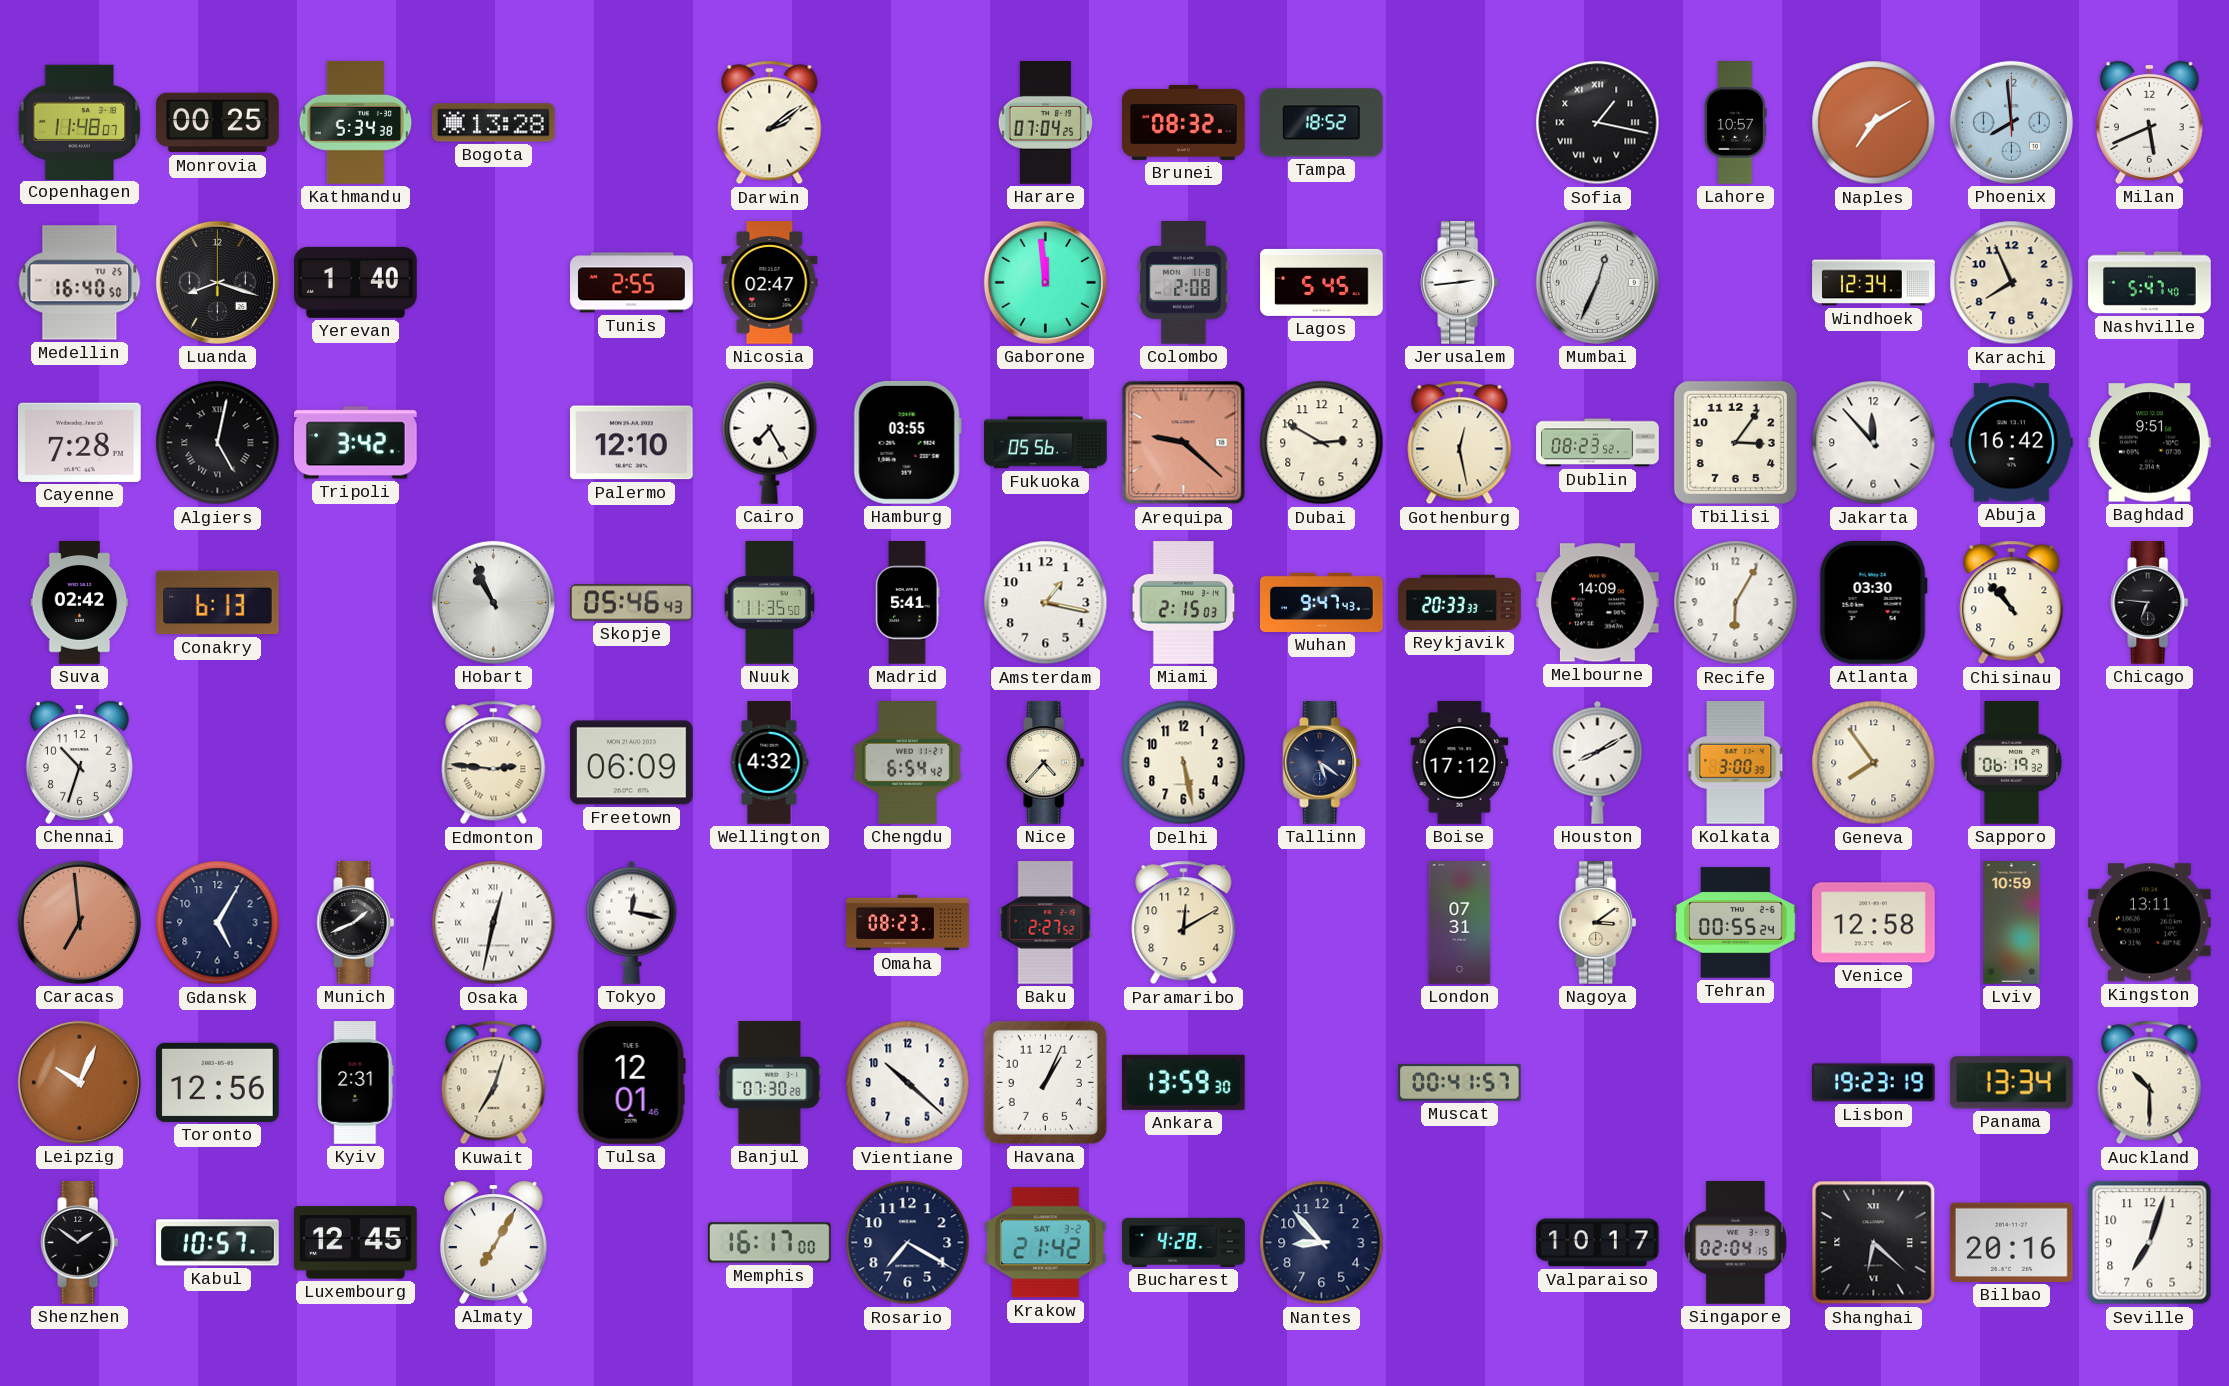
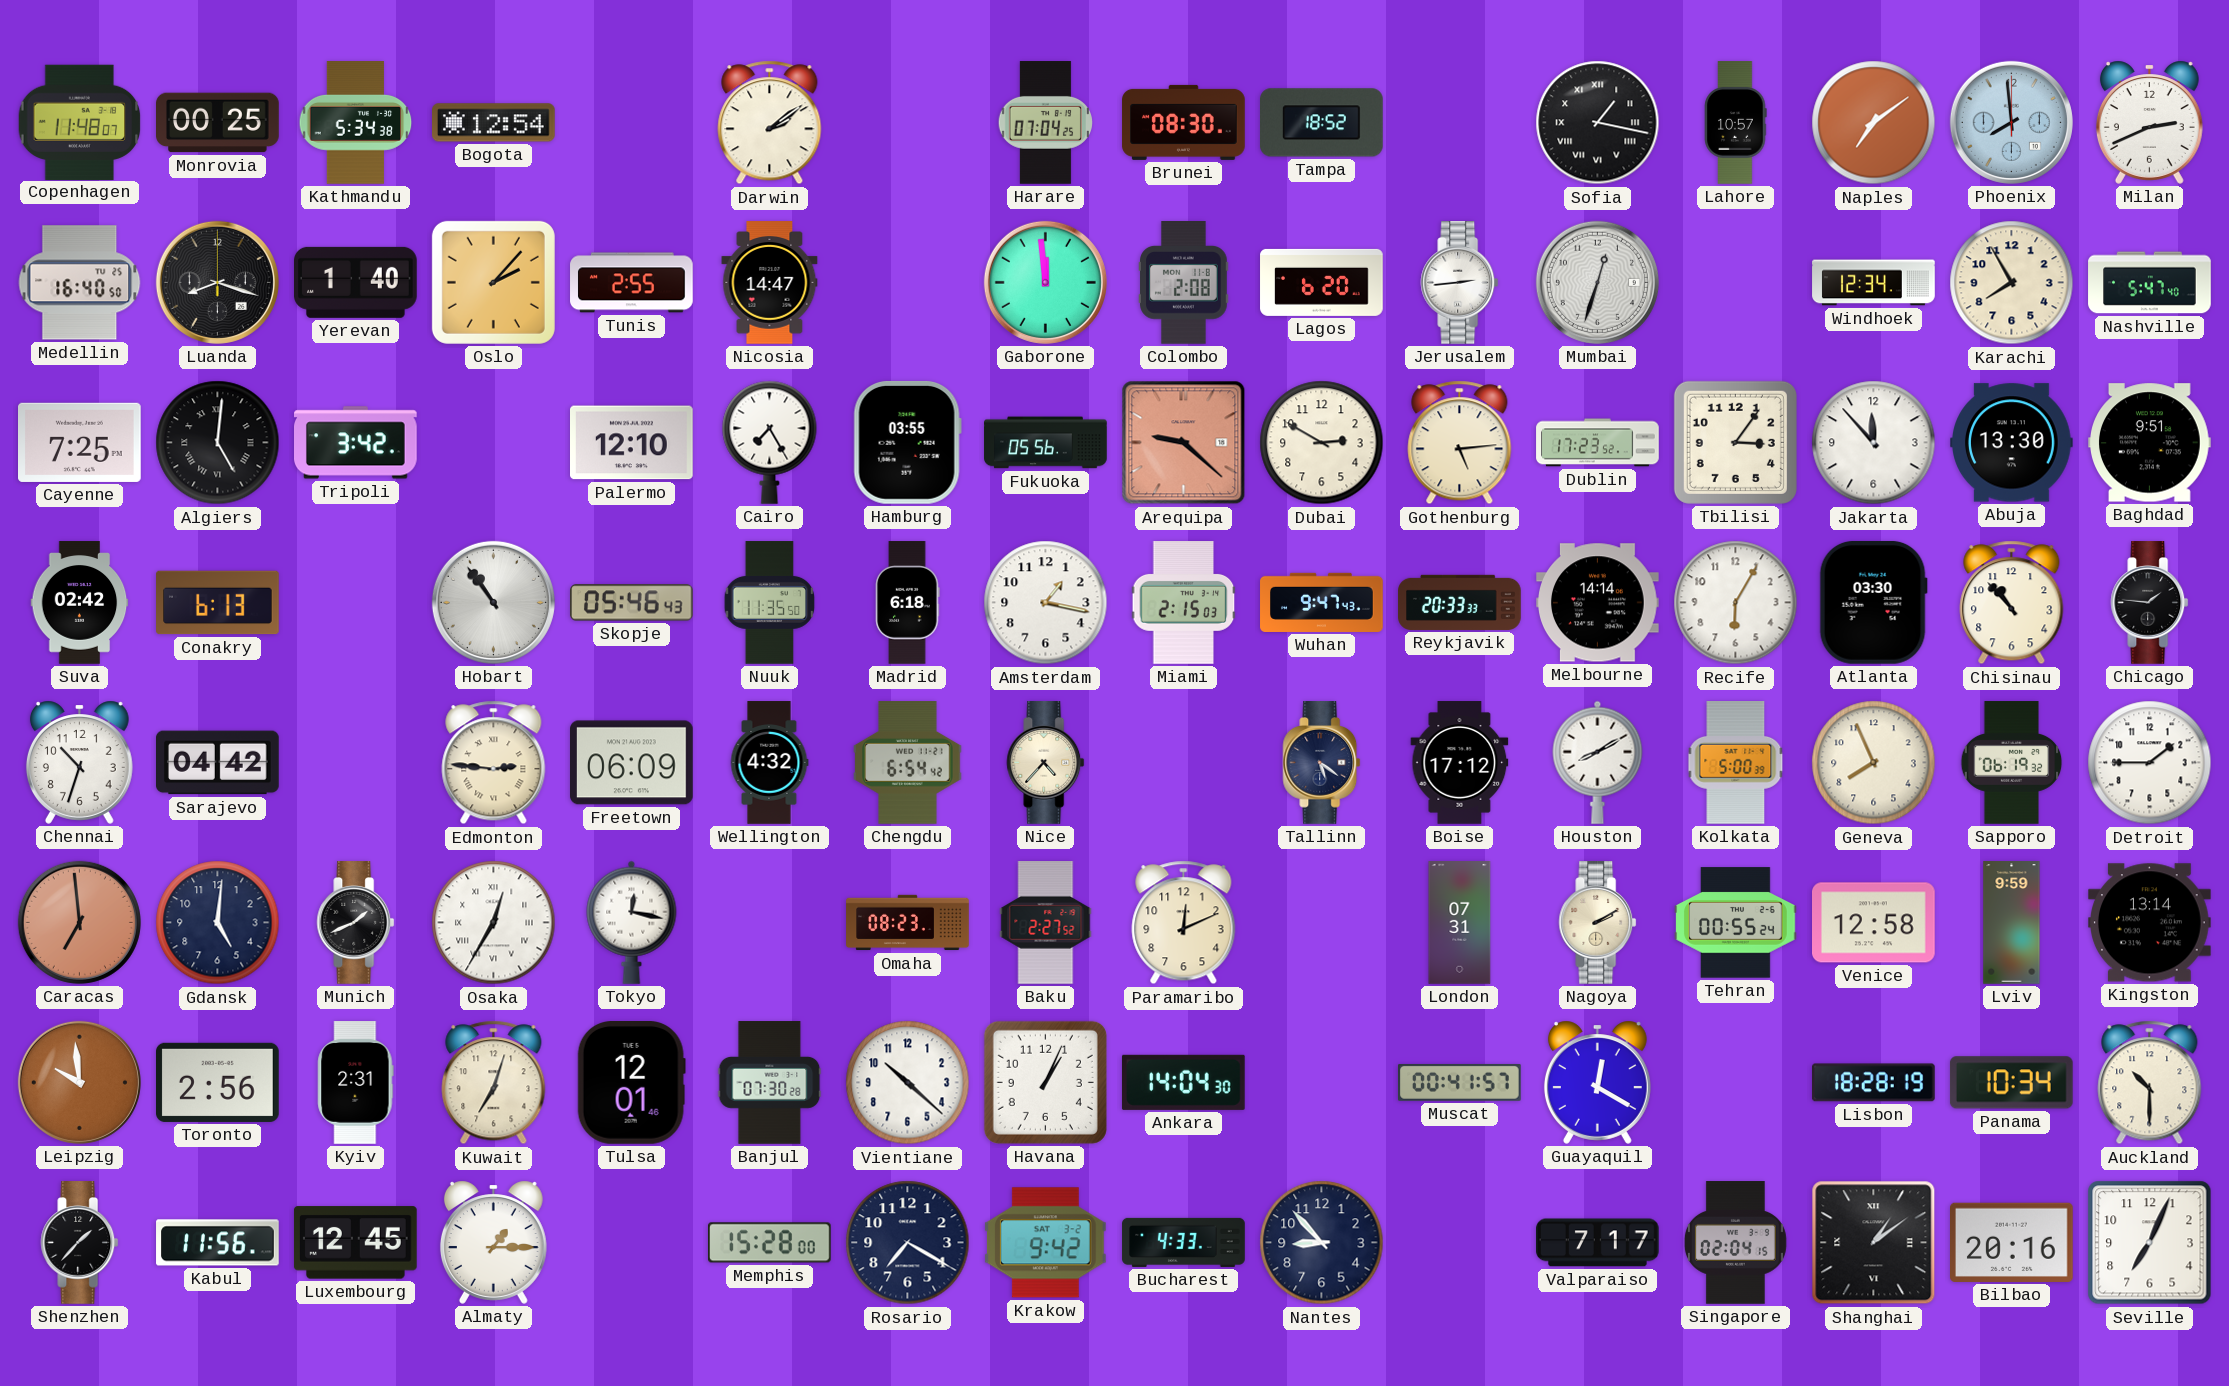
Bogota: 13:28 -> 12:54
Brunei: 08:32 -> 08:30
Naples: 7:10 -> 7:09
Milan: 5:41 -> 2:41
Oslo: none -> 2:07
Nicosia: 02:47 -> 14:47
Lagos: 5:45 -> 6:20
Mumbai: 12:34 -> 12:33
Karachi: 7:56 -> 7:55
Cayenne: 7:28 -> 7:25
Algiers: 5:02 -> 5:01
Gothenburg: 12:28 -> 5:14
Dublin: 08:23 -> 17:23
Abuja: 16:42 -> 13:30
Hobart: 10:56 -> 10:54
Madrid: 5:41 -> 6:18
Melbourne: 14:09 -> 14:14
Chicago: 6:46 -> 1:46
Sarajevo: none -> 04:42
Delhi: 5:28 -> none
Kolkata: 3:00 -> 5:00
Geneva: 7:54 -> 7:56
Detroit: none -> 1:45
Gdansk: 5:05 -> 5:01
Osaka: 12:32 -> 12:35
Paramaribo: 12:10 -> 12:11
Nagoya: 3:09 -> 2:10
Lviv: 10:59 -> 9:59
Kingston: 13:11 -> 13:14
Leipzig: 10:04 -> 9:59
Toronto: 12:56 -> 2:56
Ankara: 13:59 -> 14:04
Guayaquil: none -> 12:20
Lisbon: 19:23 -> 18:28
Panama: 13:34 -> 10:34
Shenzhen: 1:51 -> 1:37
Kabul: 10:57 -> 11:56
Almaty: 7:05 -> 1:15
Memphis: 16:17 -> 15:28
Krakow: 21:42 -> 9:42
Bucharest: 4:28 -> 4:33
Valparaiso: 10:17 -> 7:17
Shanghai: 6:22 -> 1:09
Seville: 7:03 -> 7:04
